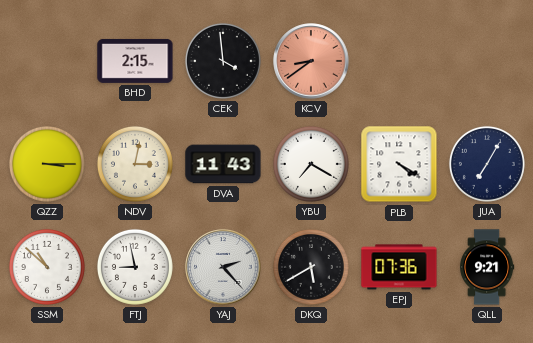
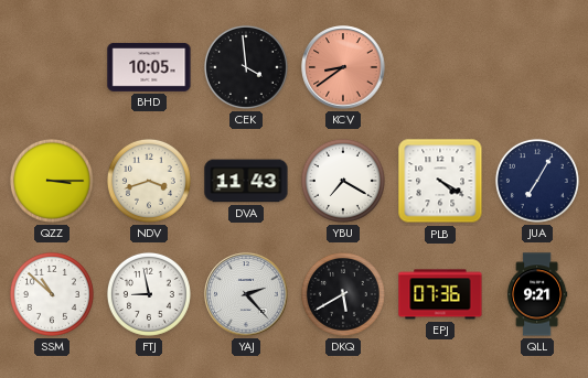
BHD: 2:15 -> 10:05
NDV: 3:02 -> 3:42
